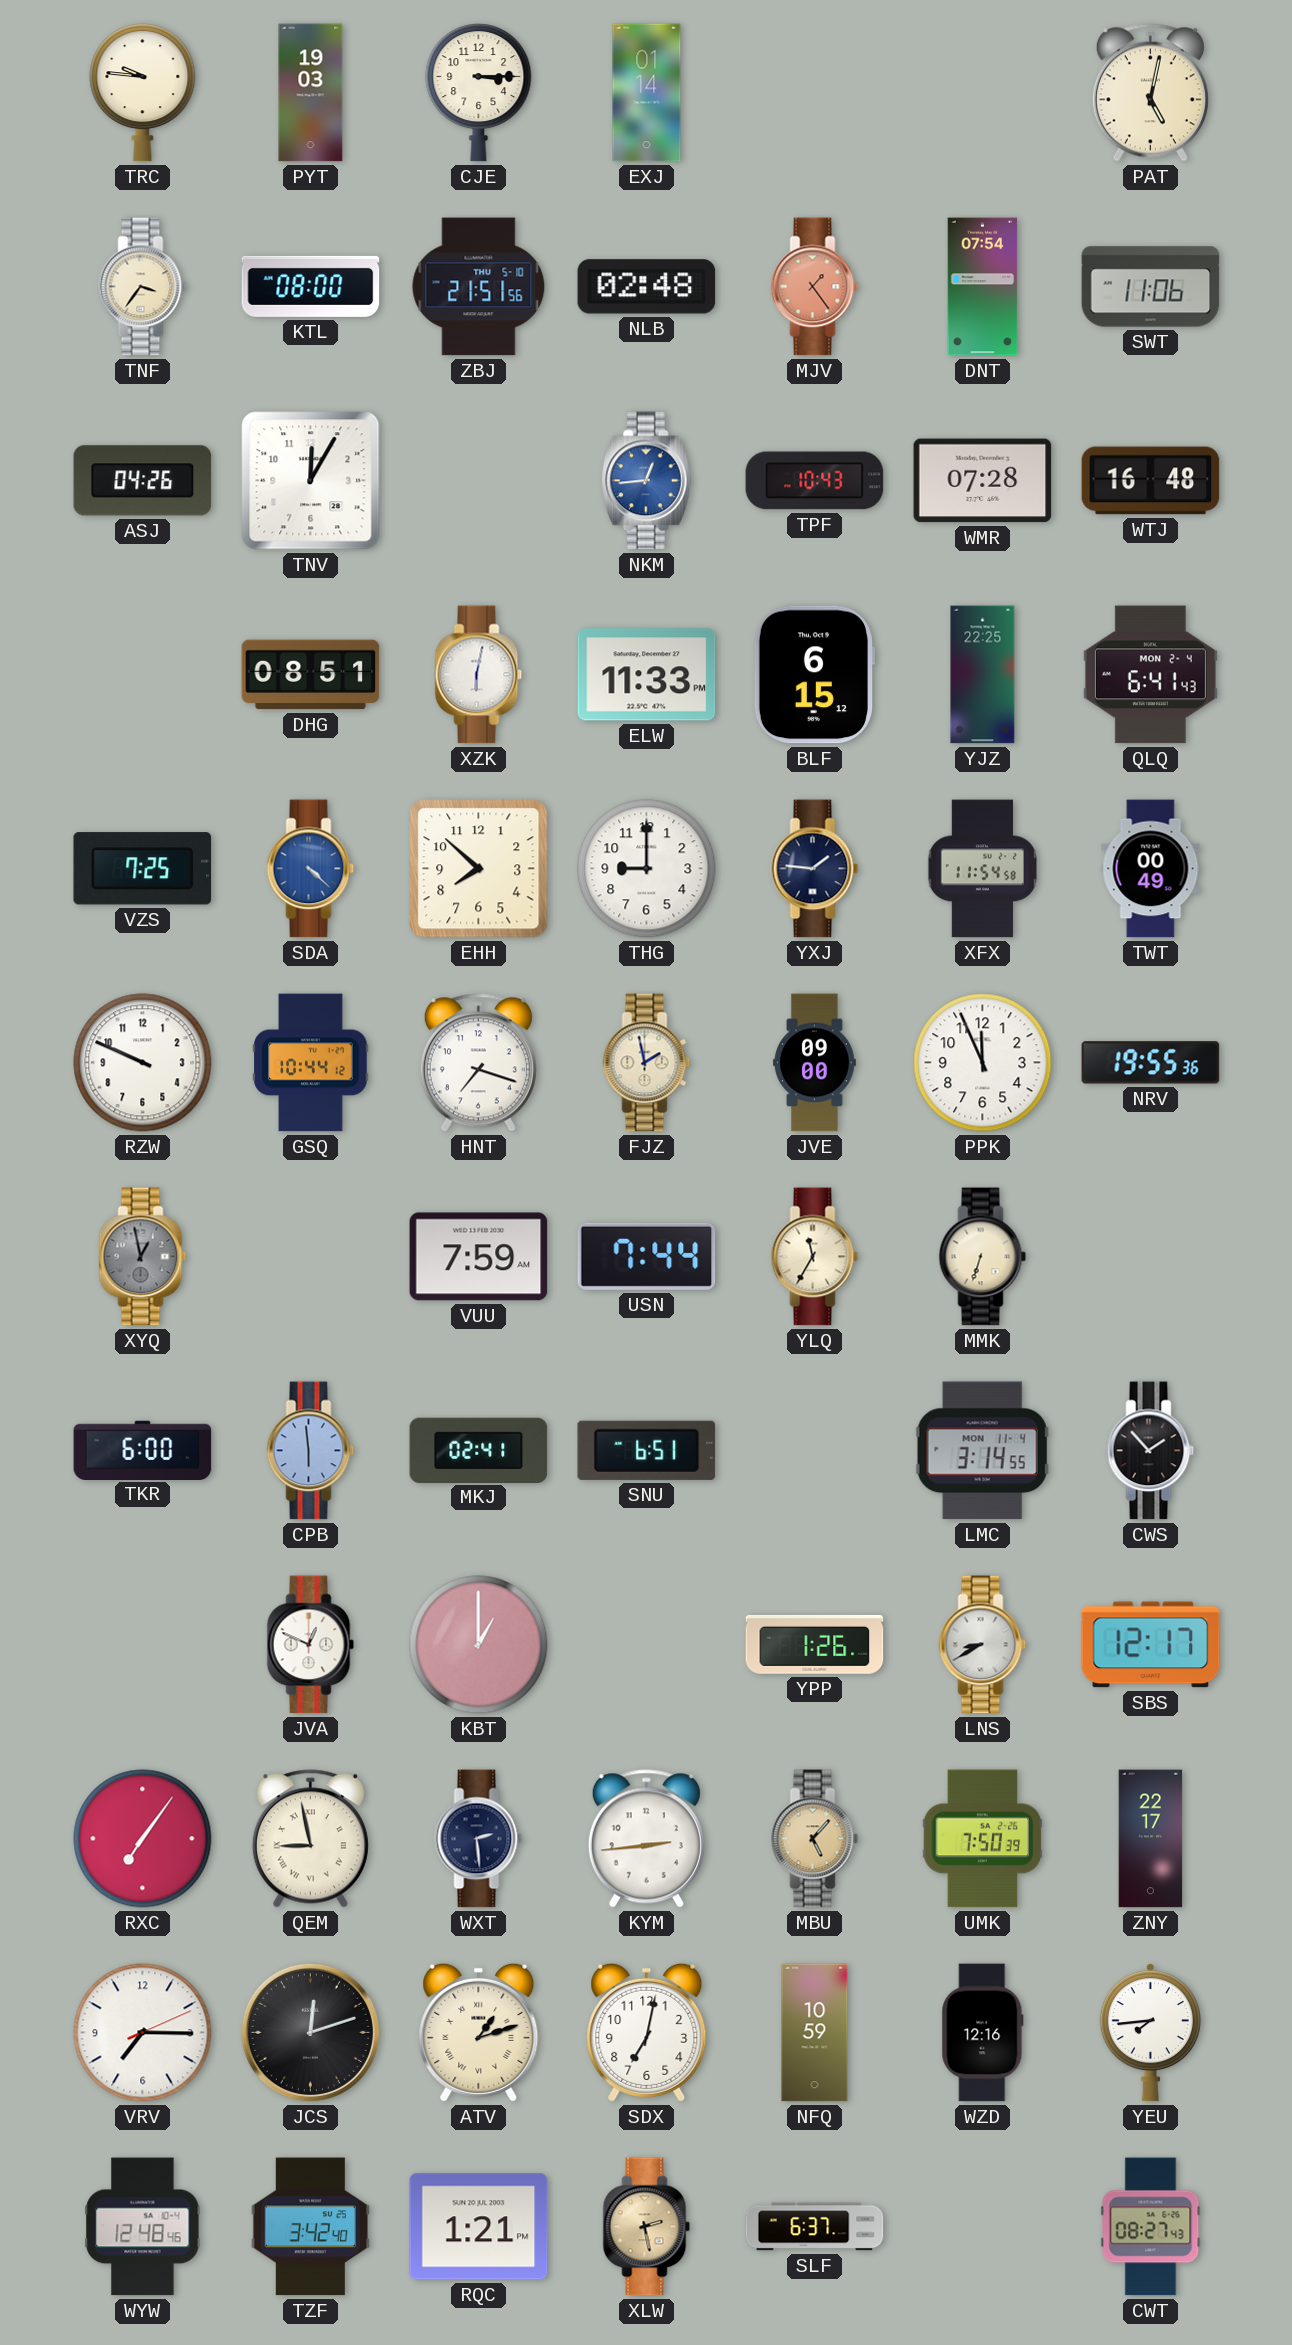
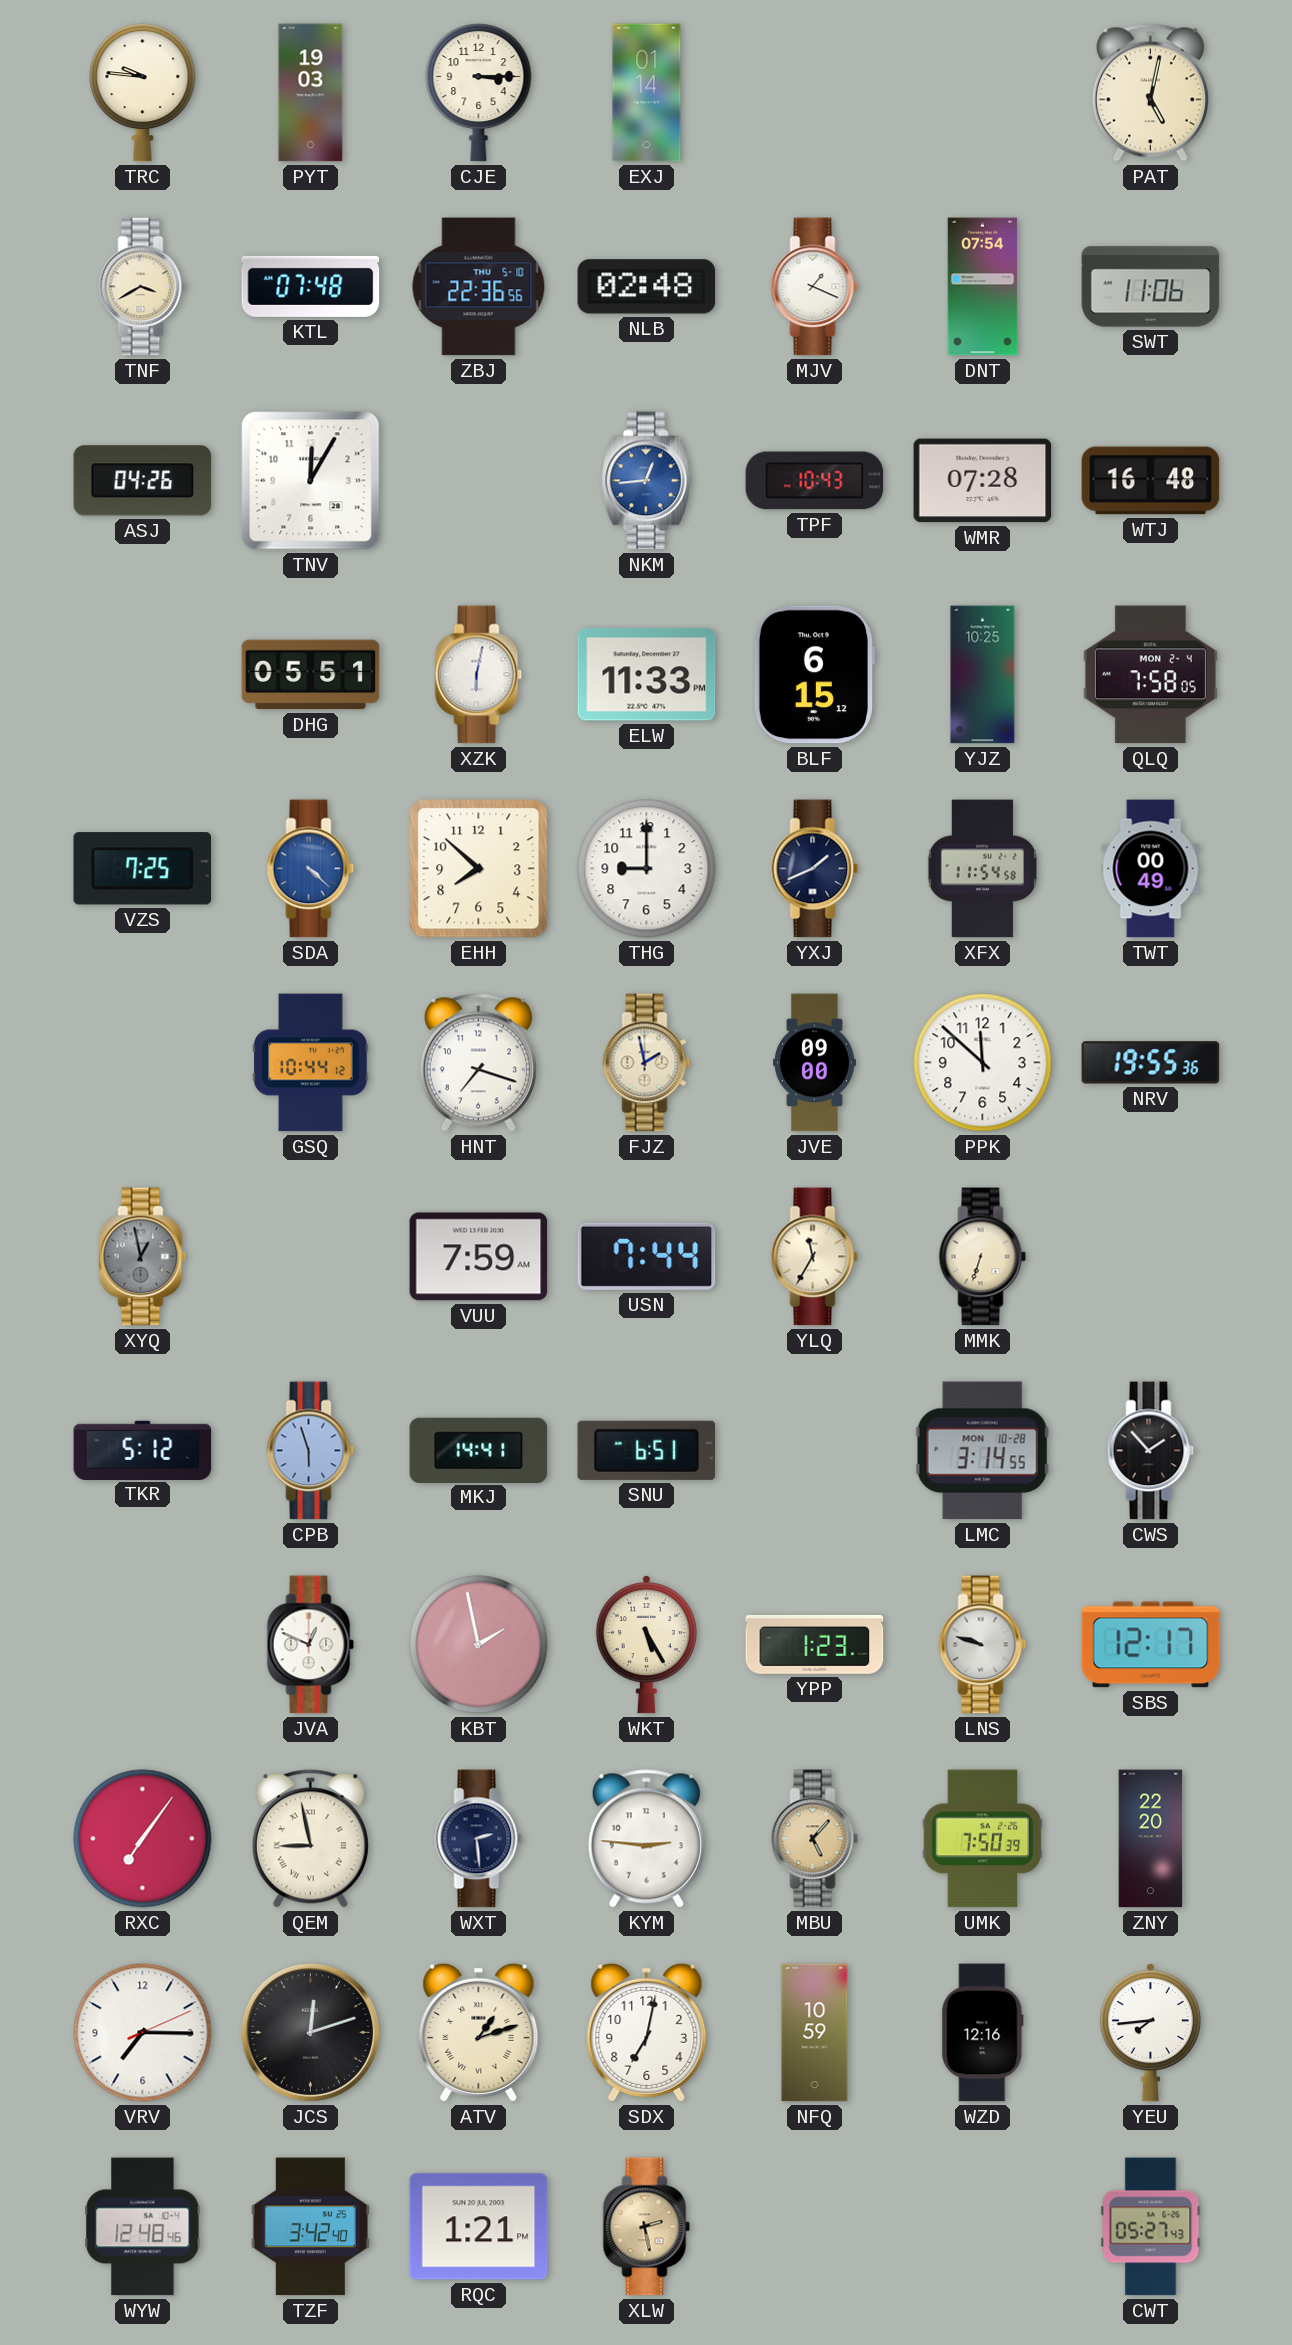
TNF: 3:36 -> 3:40
KTL: 08:00 -> 07:48
ZBJ: 21:51 -> 22:36
MJV: 1:24 -> 1:19
MJV dial: salmon -> white
DHG: 08:51 -> 05:51
YJZ: 22:25 -> 10:25
QLQ: 6:41 -> 7:58
YXJ: 1:46 -> 1:41
RZW: 9:49 -> none
PPK: 11:56 -> 11:52
TKR: 6:00 -> 5:12
CPB: 5:59 -> 5:57
MKJ: 02:41 -> 14:41
LMC date: MON 11-4 -> MON 10-28
KBT: 1:00 -> 1:58
WKT: none -> 5:25
YPP: 1:26 -> 1:23
LNS: 8:40 -> 9:48
KYM: 2:44 -> 2:46
ZNY: 22:17 -> 22:20
SLF: 6:37 -> none
CWT: 08:27 -> 05:27
